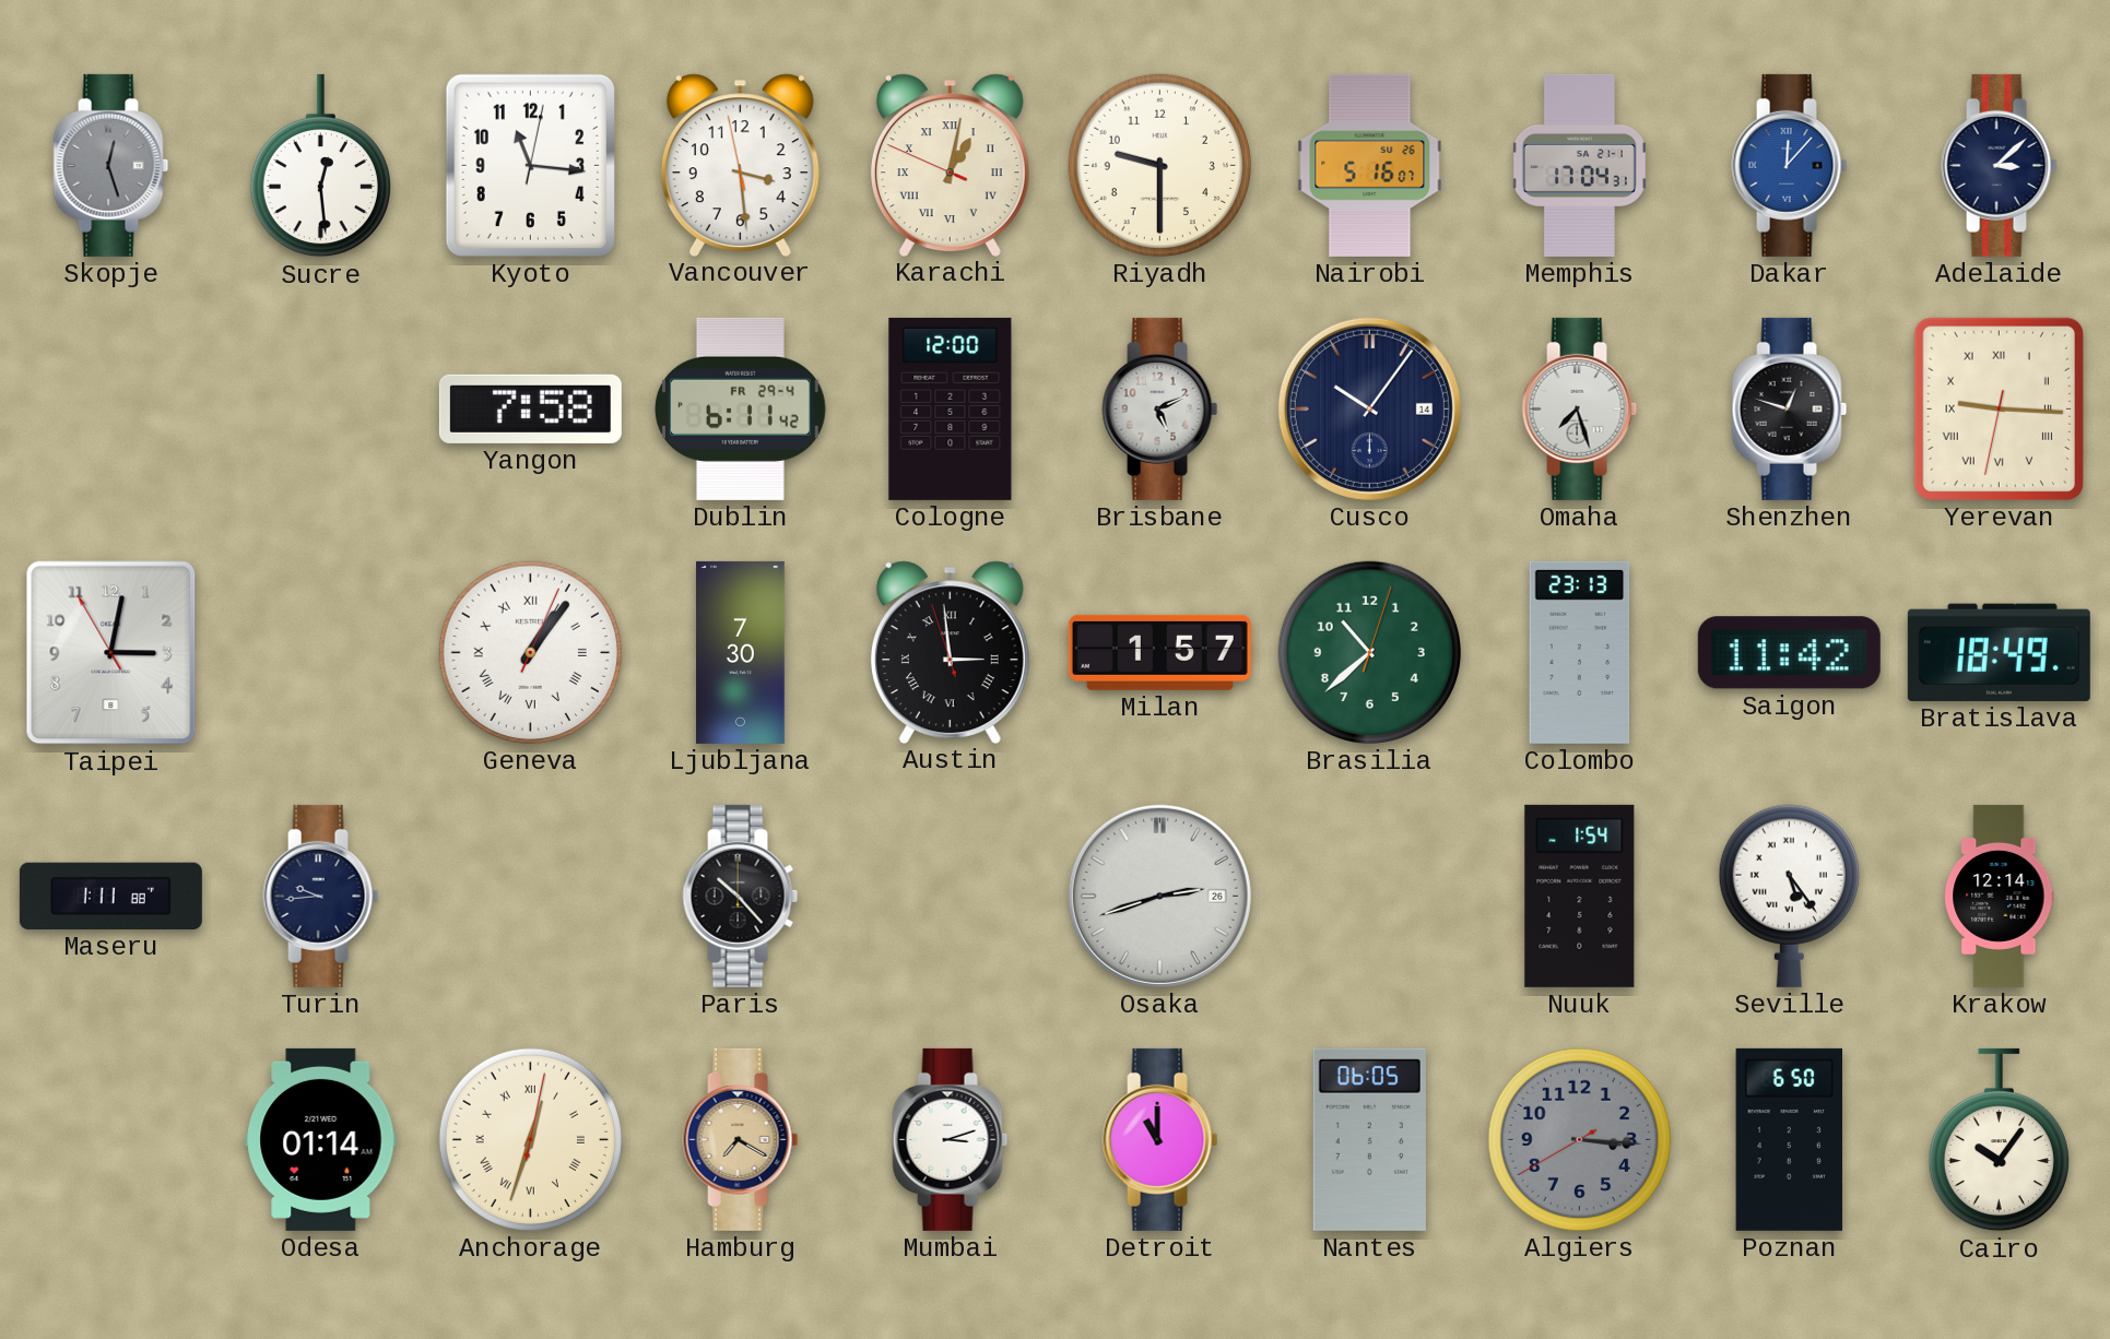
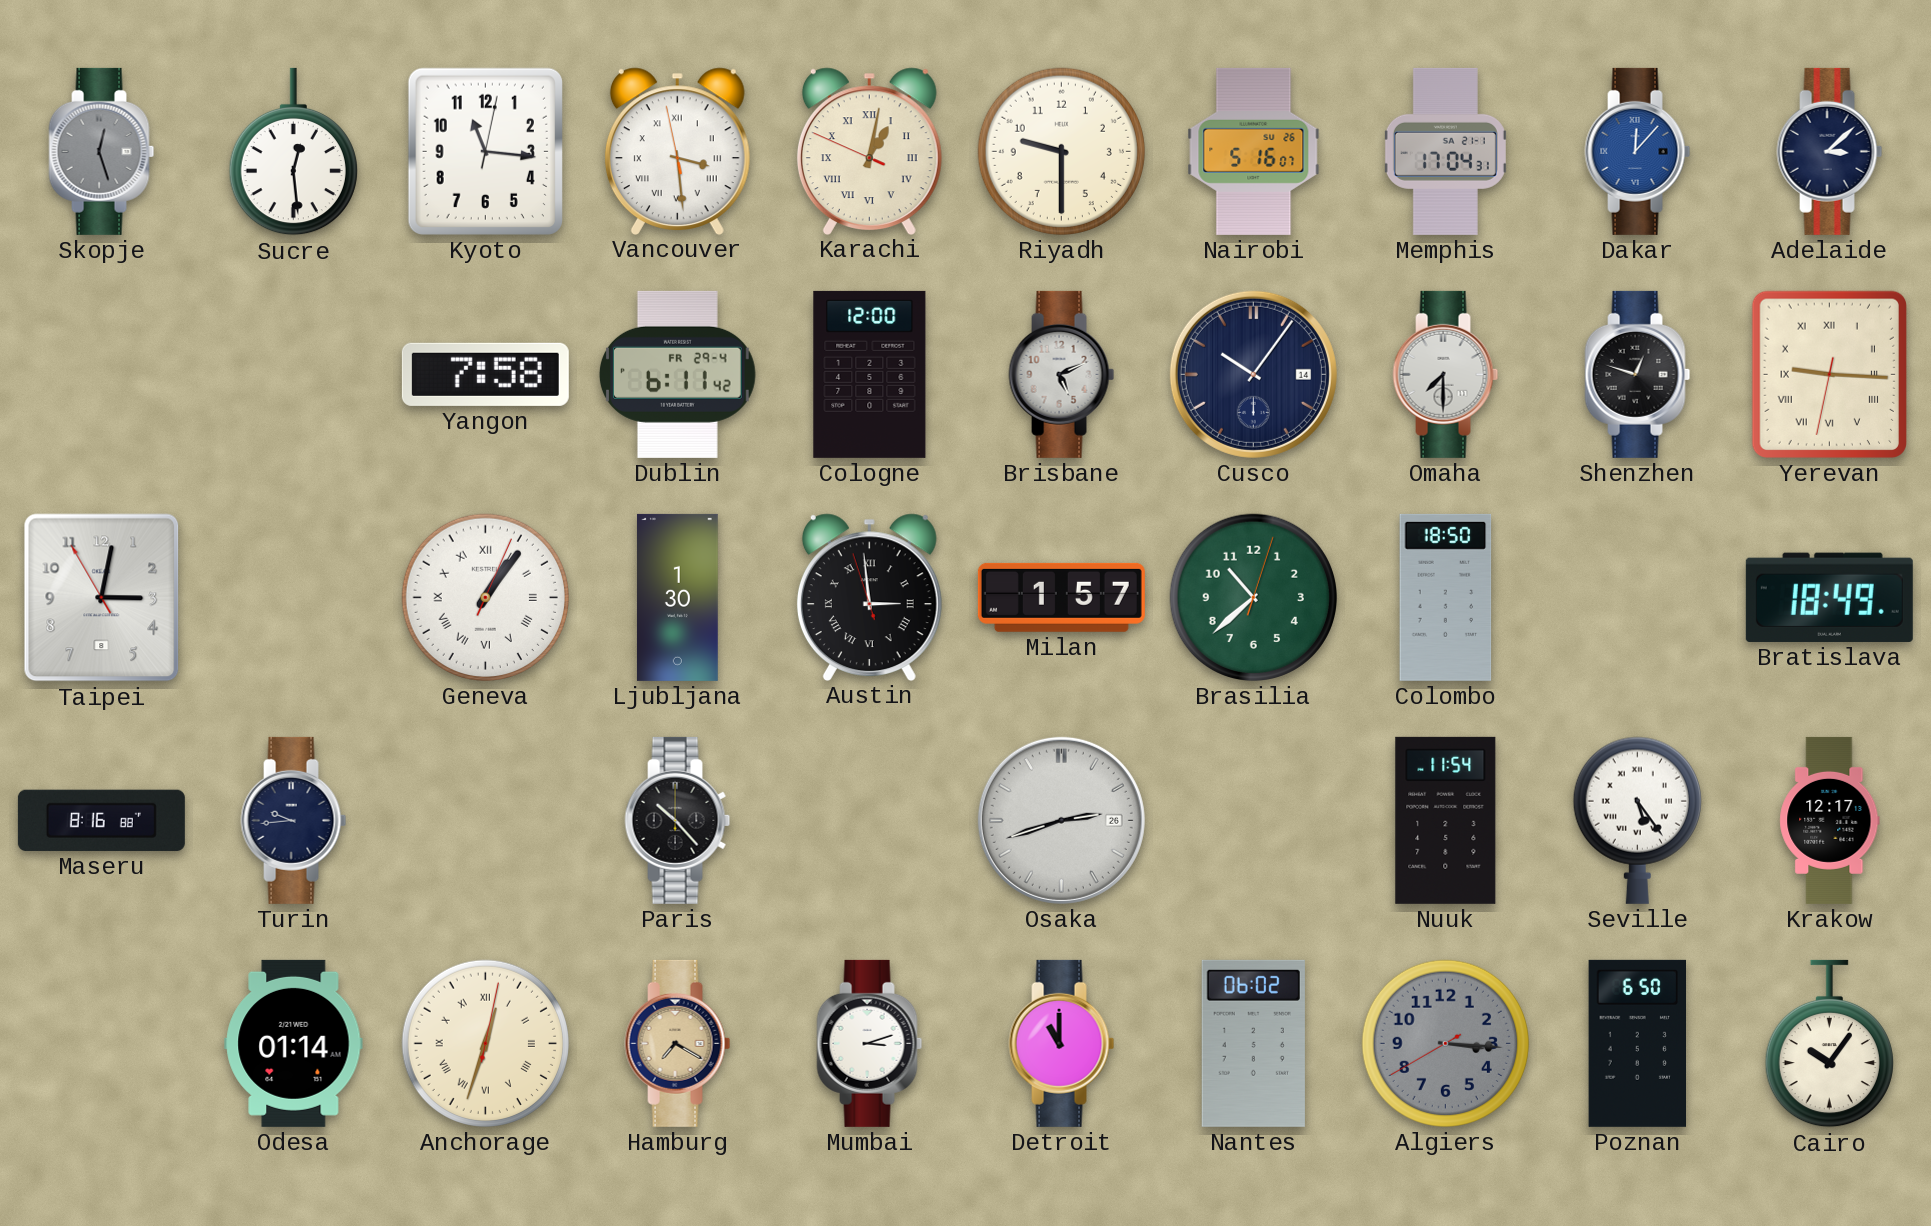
Vancouver numerals: Arabic -> Roman
Omaha: 7:27 -> 7:30
Ljubljana: 7:30 -> 1:30
Colombo: 23:13 -> 18:50
Saigon: 11:42 -> none
Maseru: 1:11 -> 8:16
Nuuk: 1:54 -> 11:54
Krakow: 12:14 -> 12:17
Nantes: 06:05 -> 06:02
